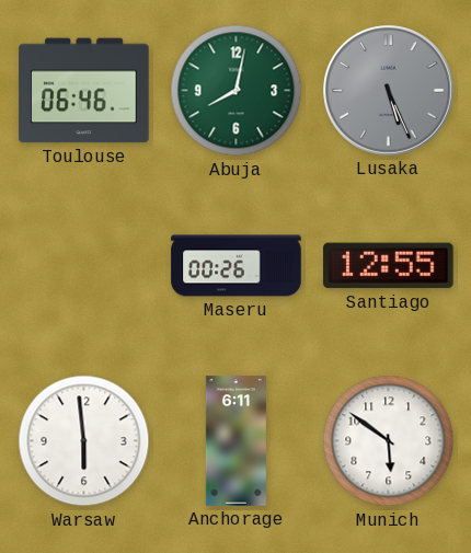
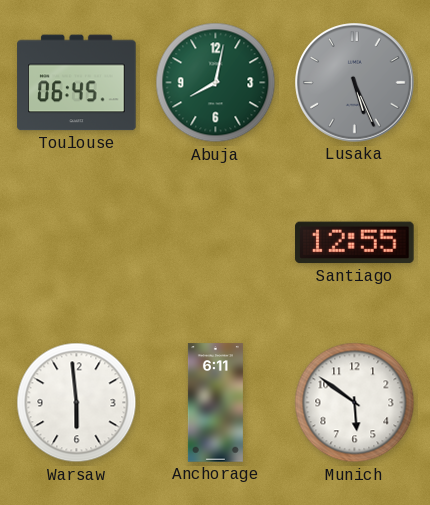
Toulouse: 06:46 -> 06:45
Maseru: 00:26 -> none
